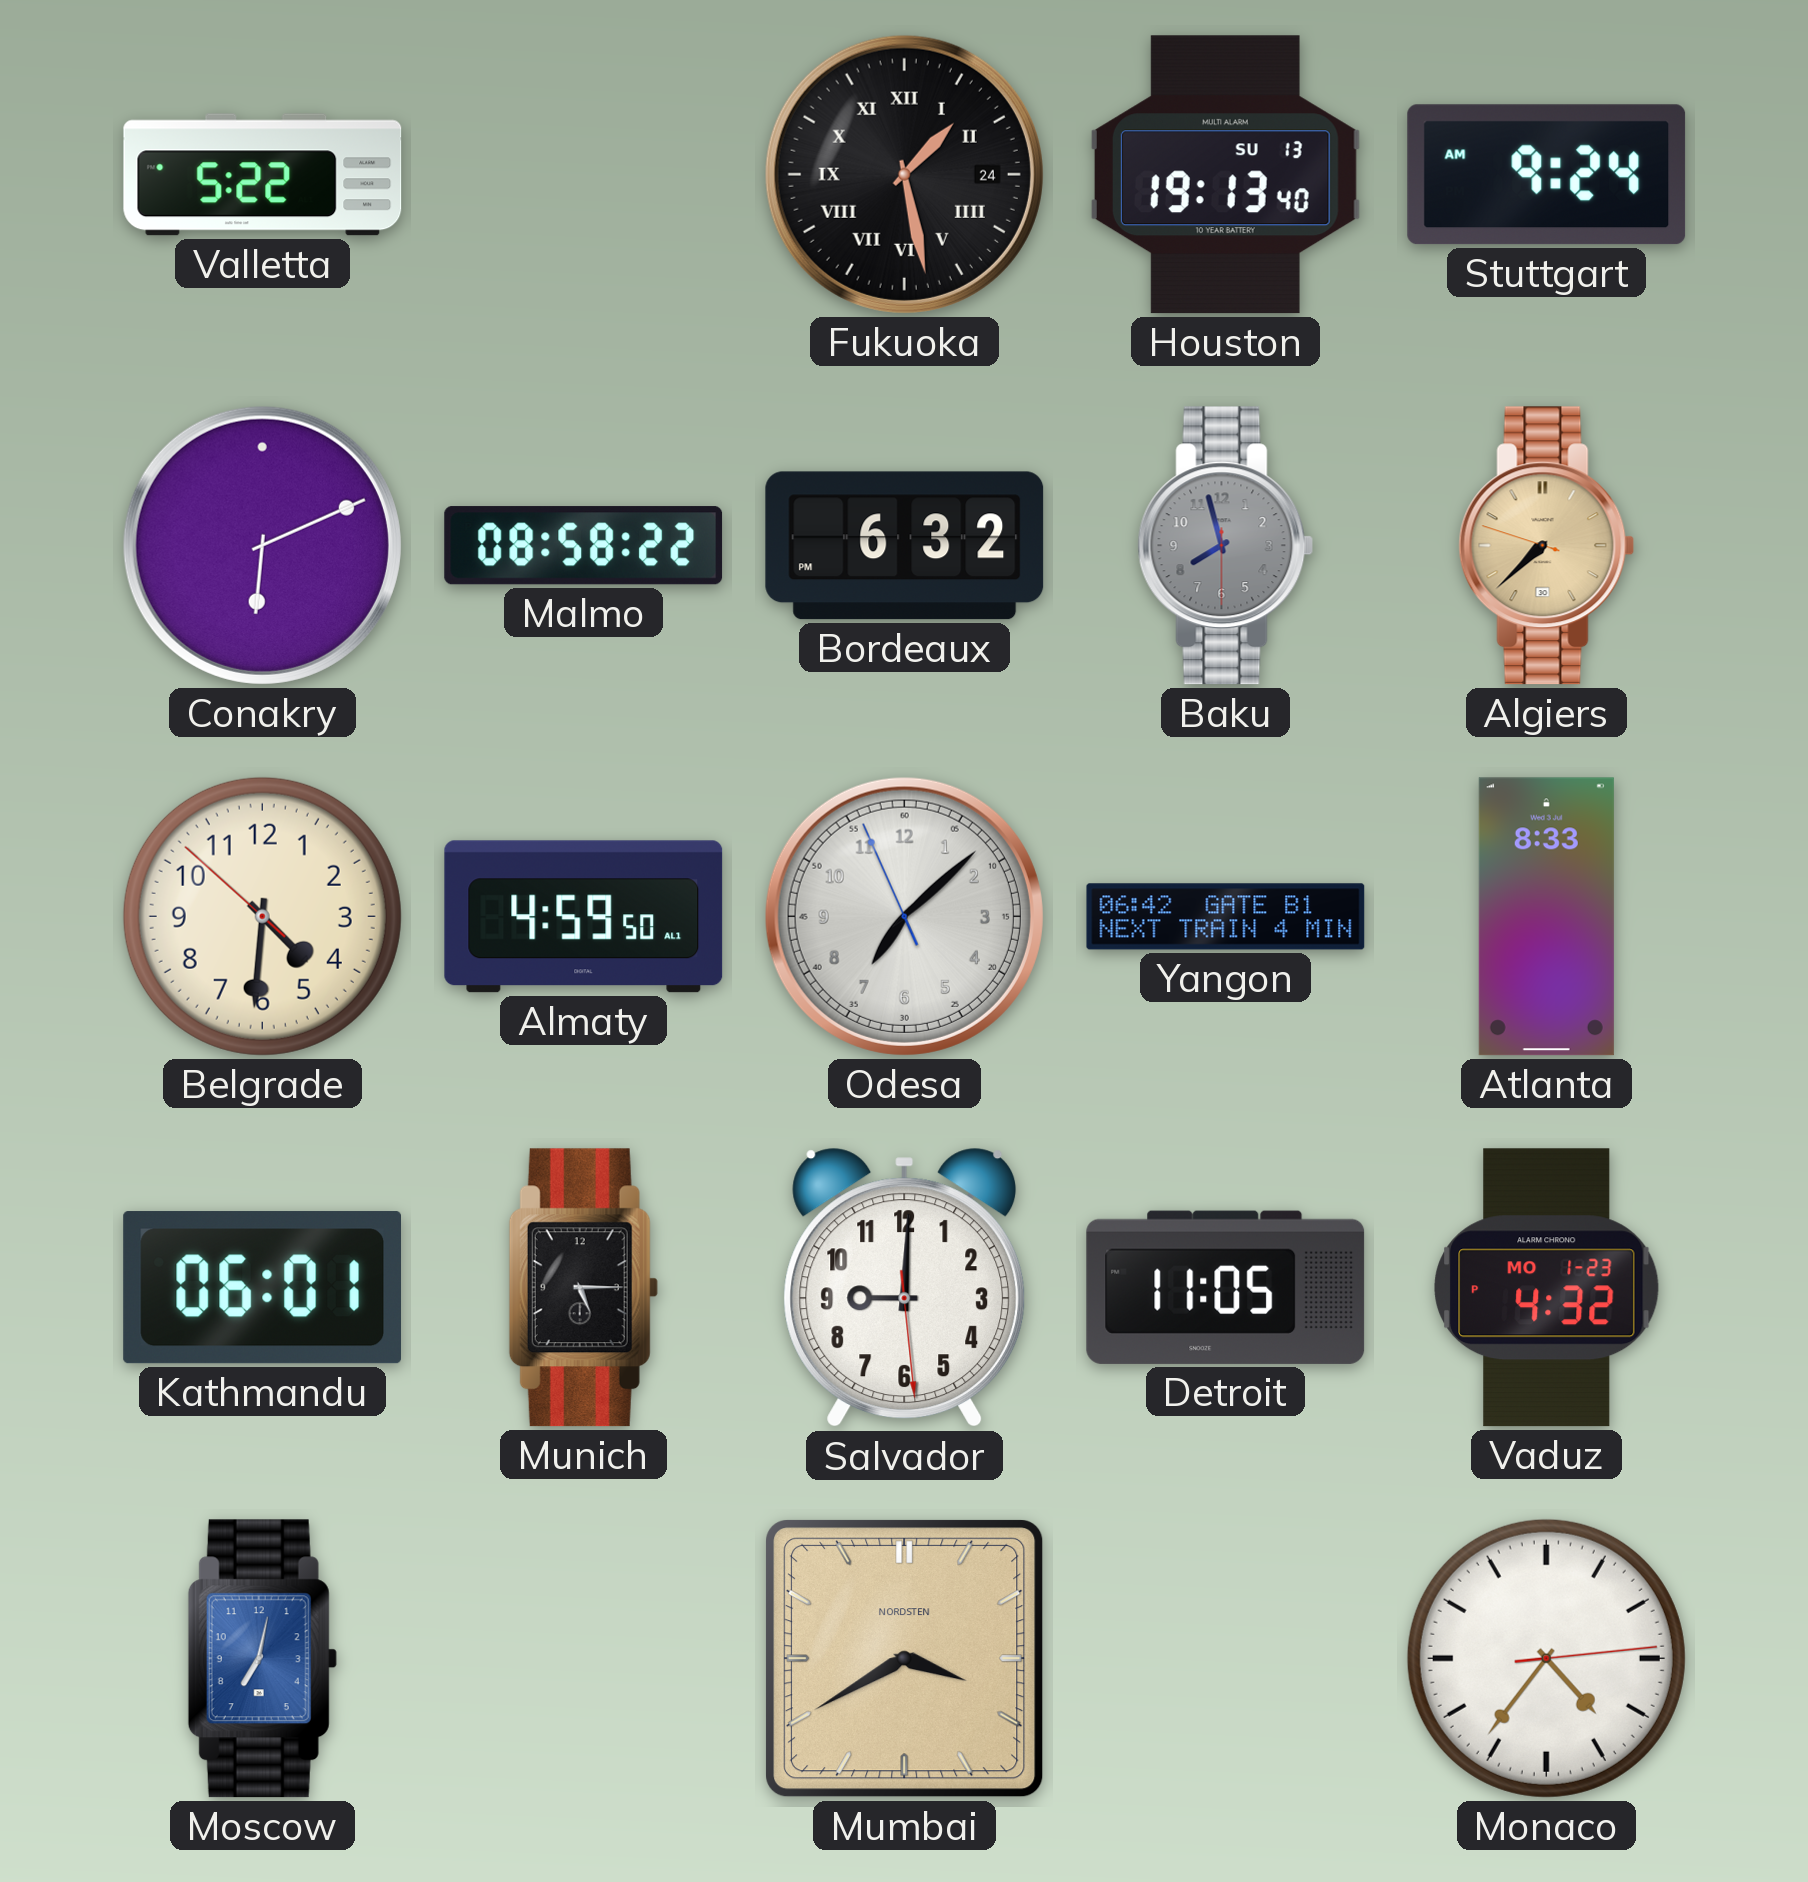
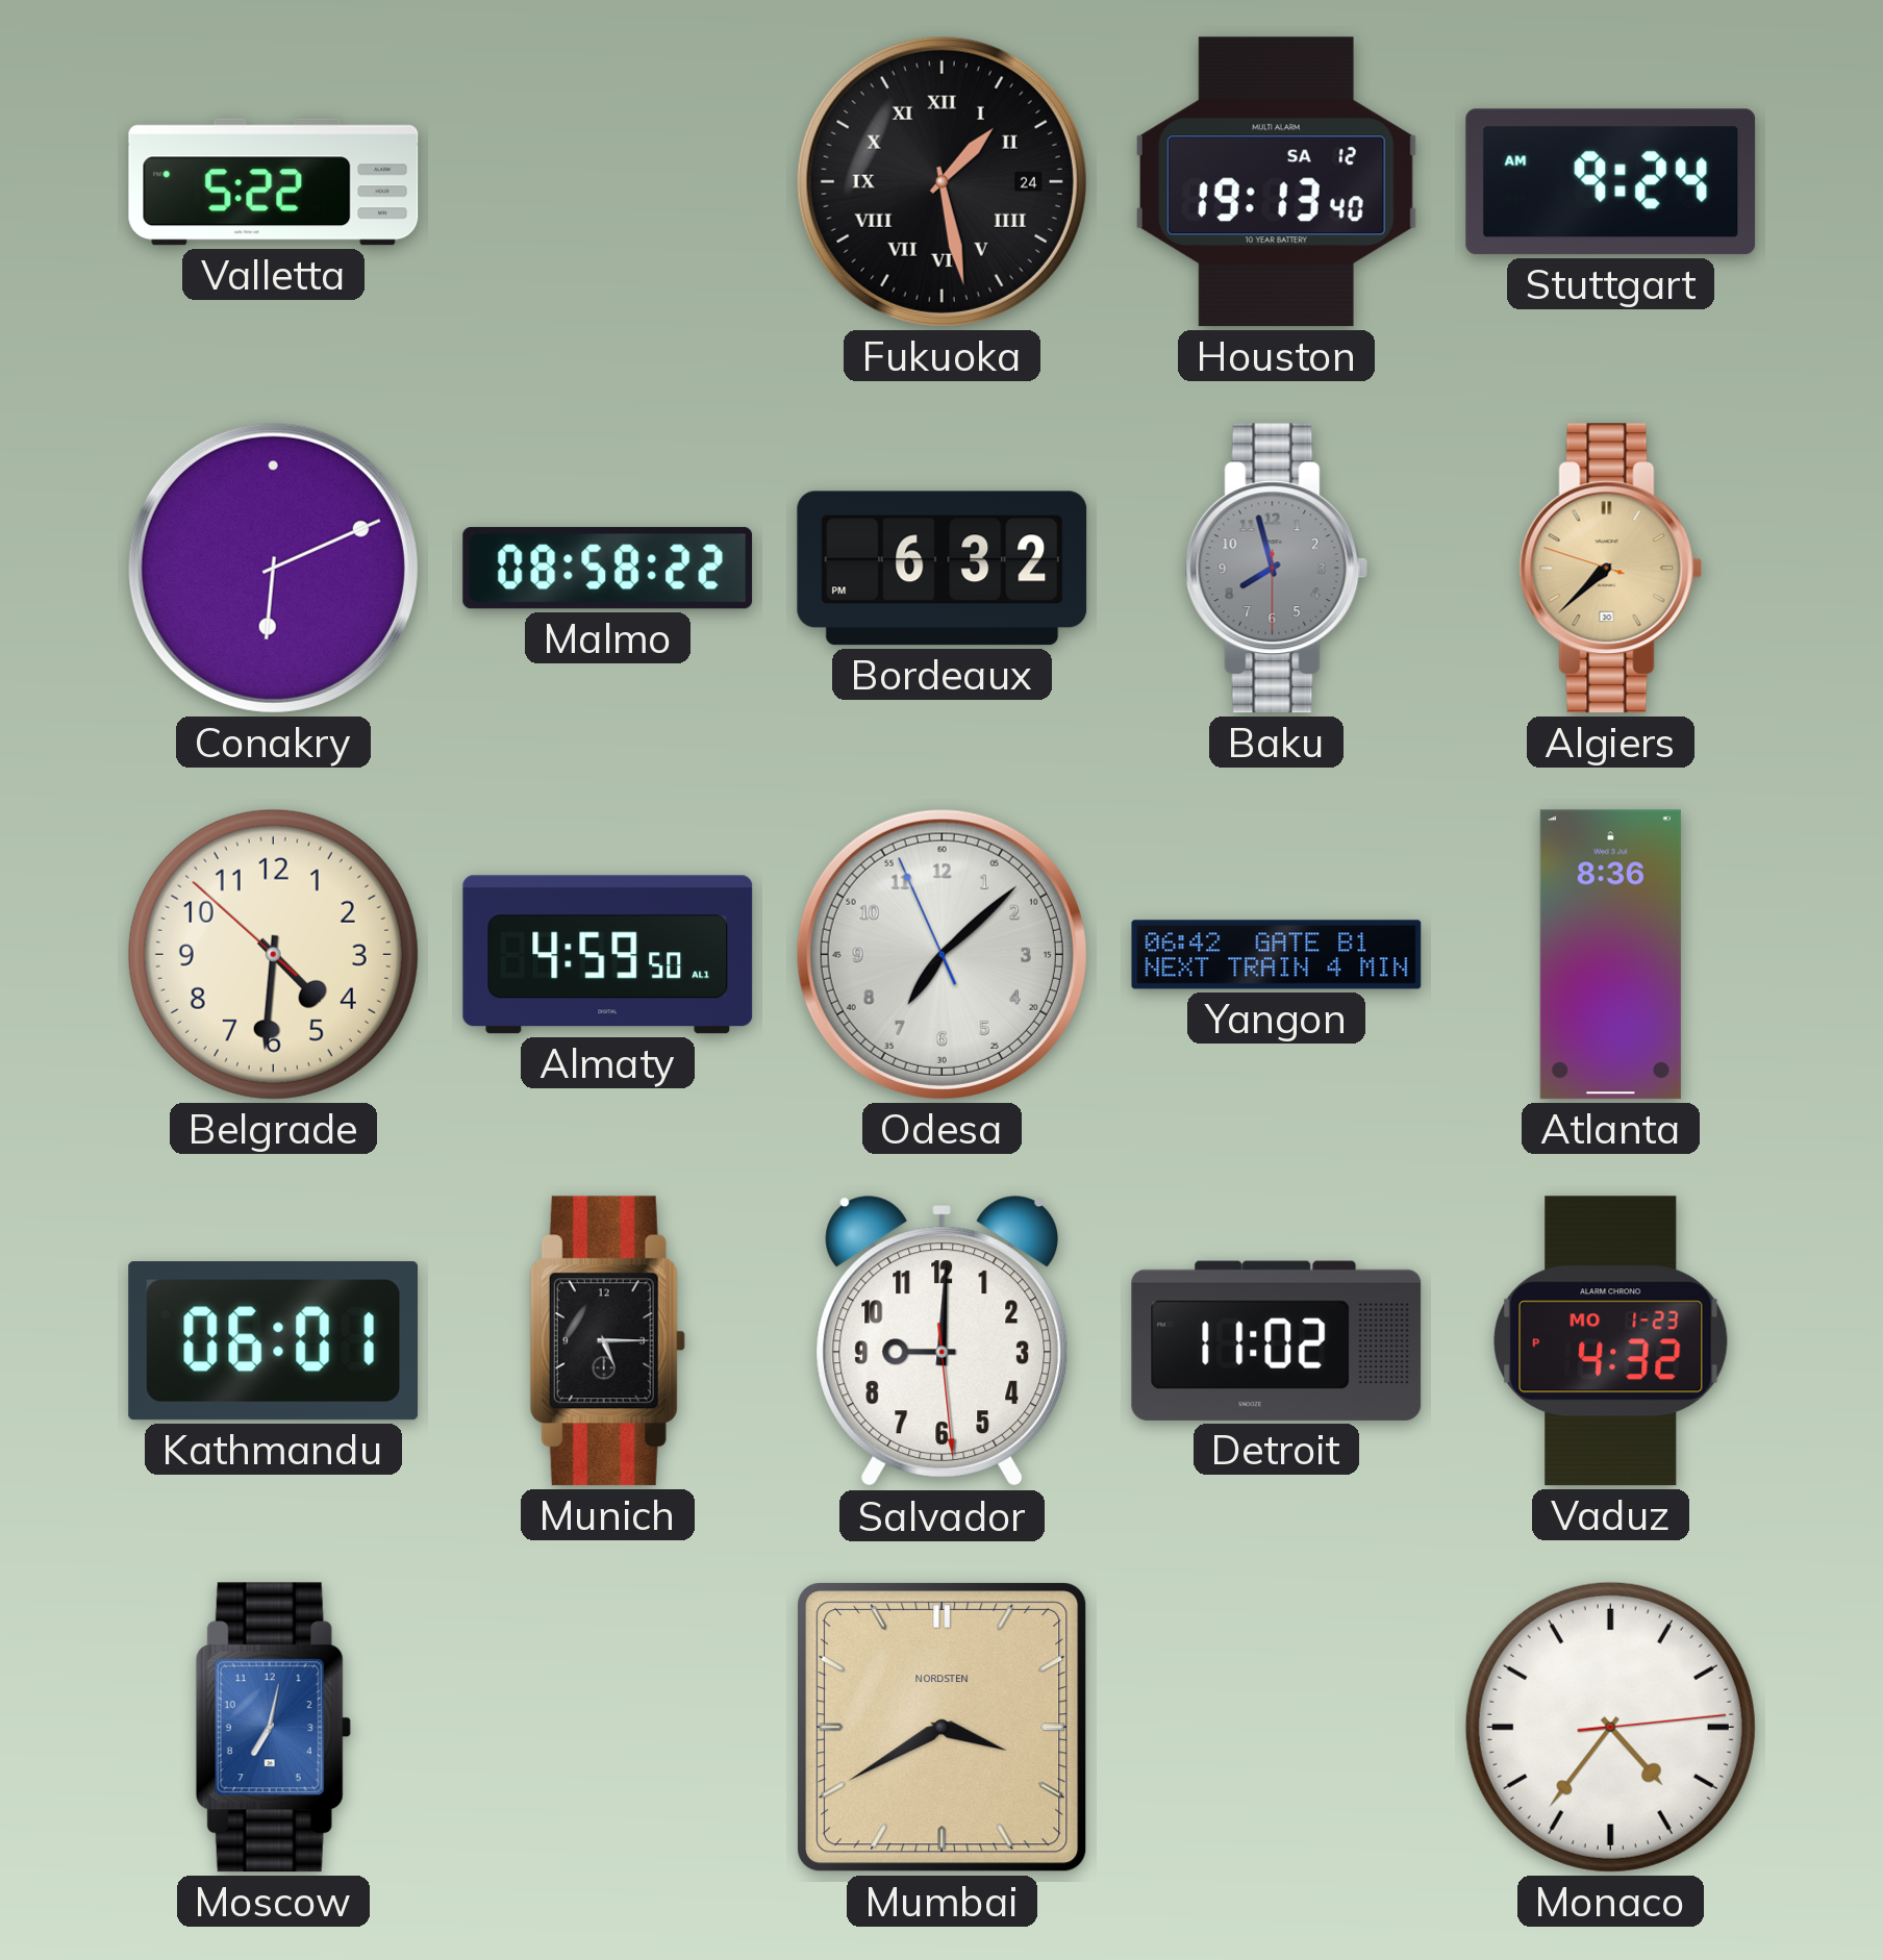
Houston date: SU 13 -> SA 12
Atlanta: 8:33 -> 8:36
Detroit: 11:05 -> 11:02
